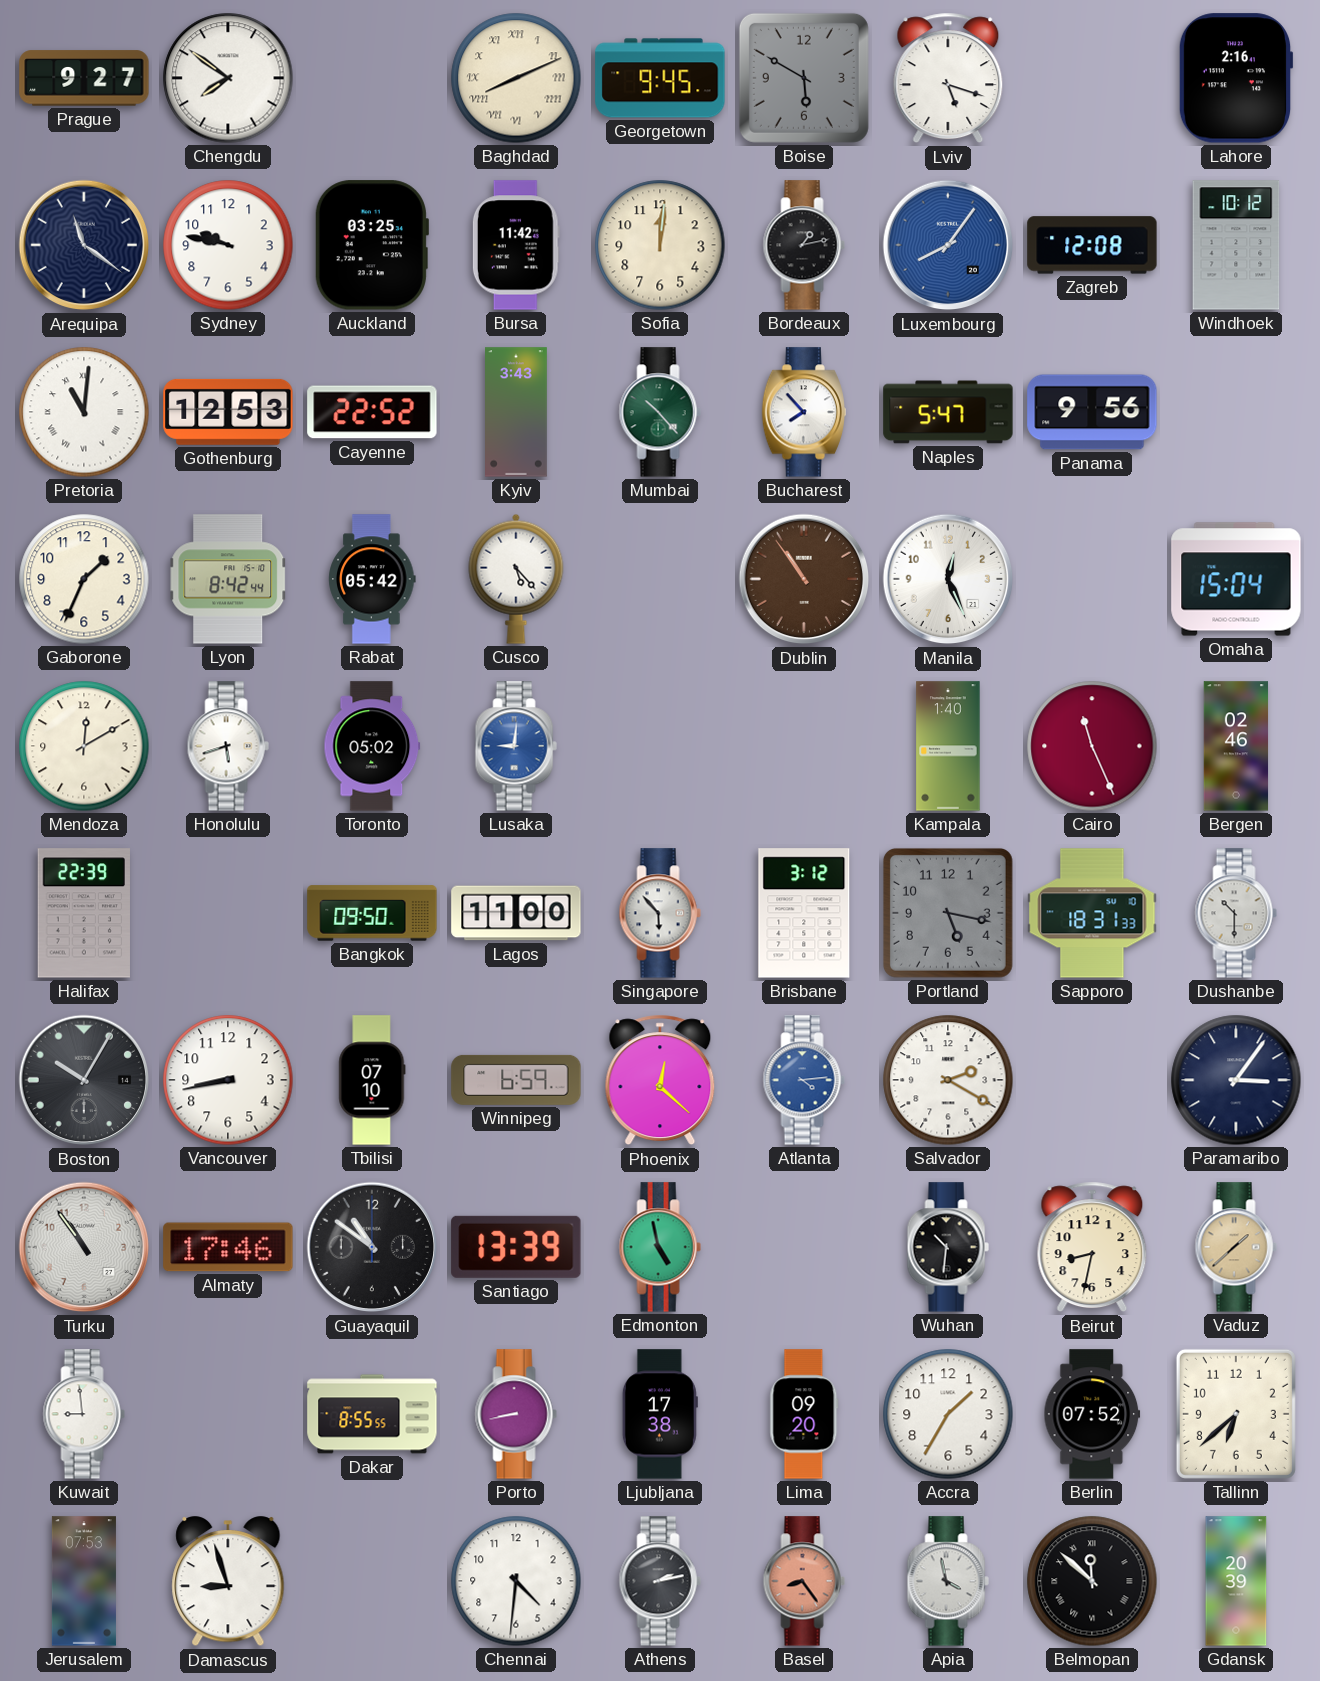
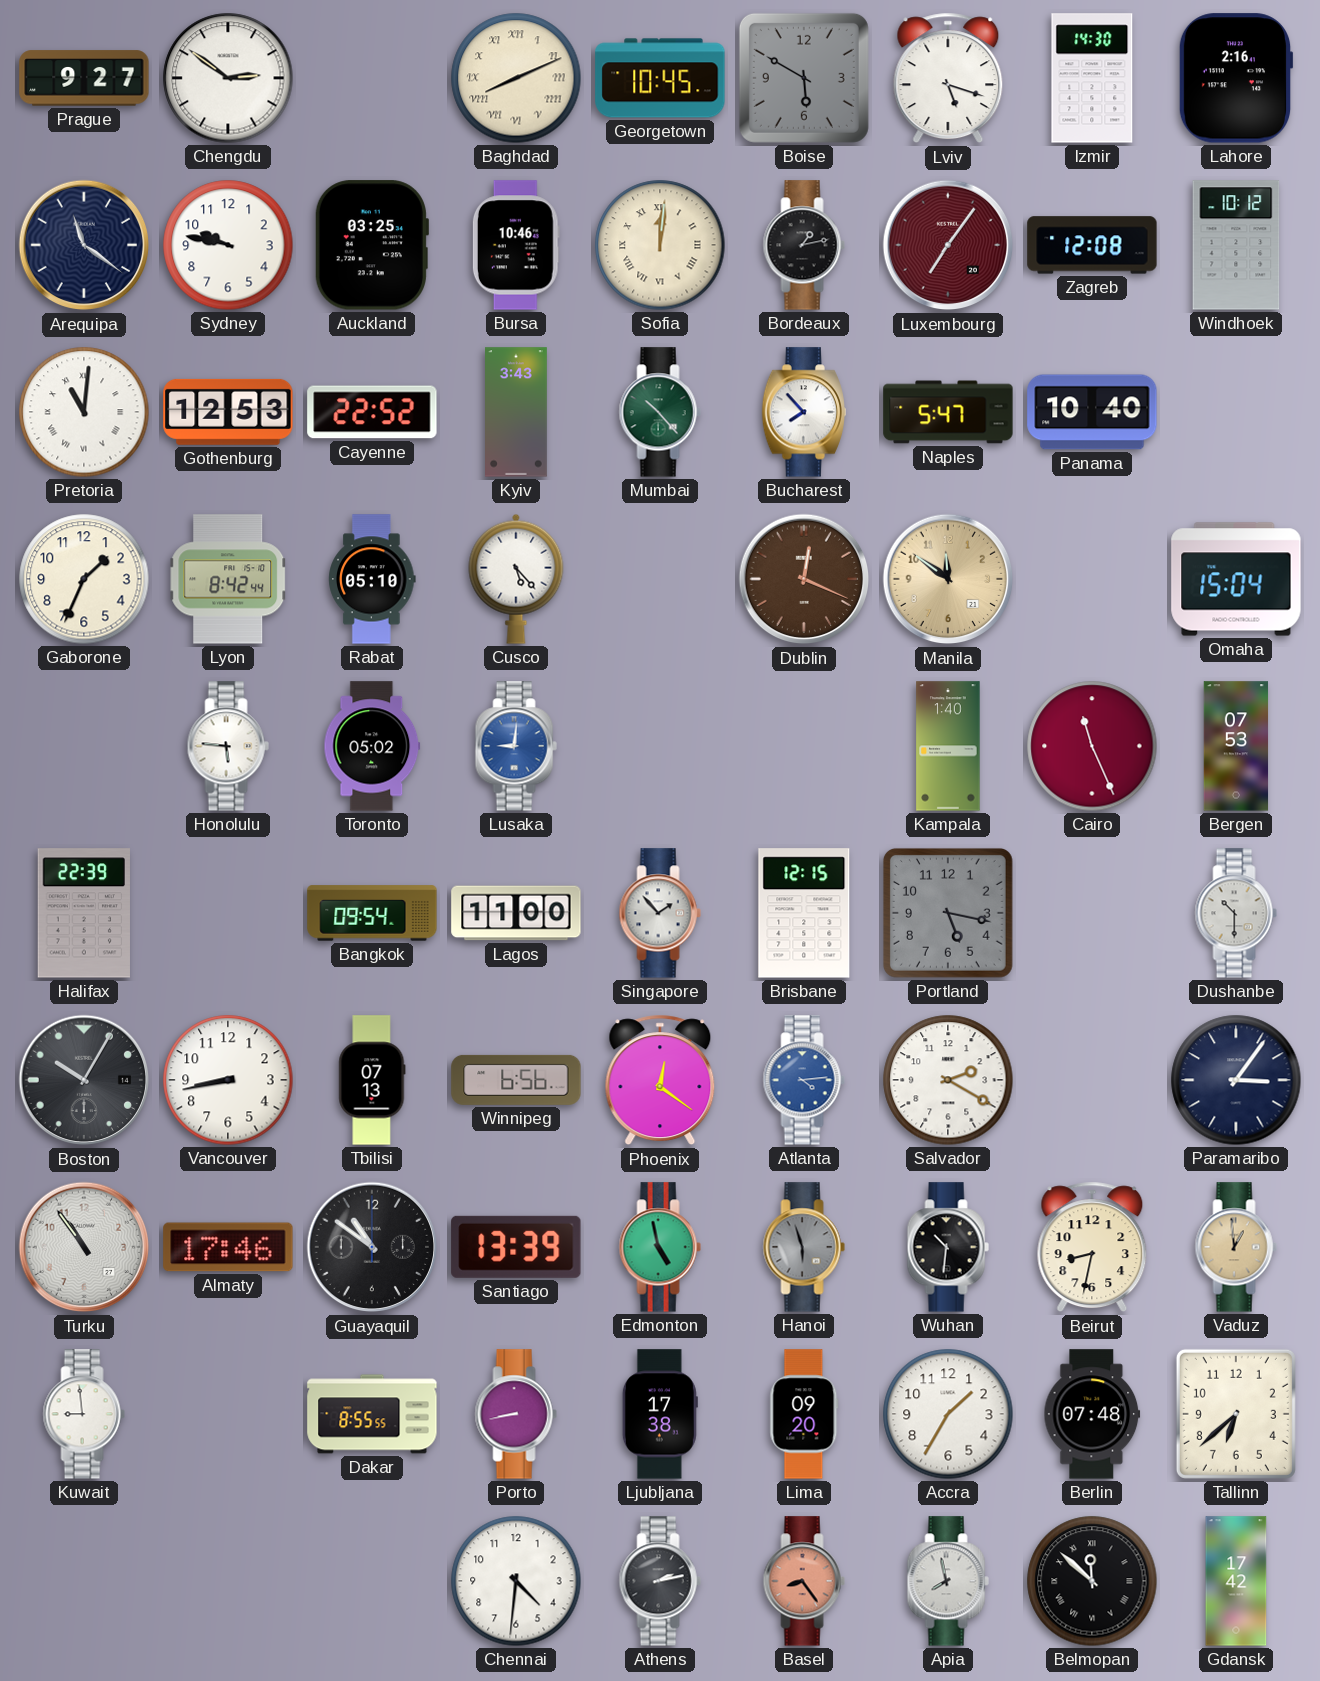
Chengdu: 7:51 -> 2:51
Georgetown: 9:45 -> 10:45
Izmir: none -> 14:30
Bursa: 11:42 -> 10:46
Sofia numerals: Arabic -> Roman
Luxembourg: 8:06 -> 7:06
Luxembourg dial: blue -> burgundy
Panama: 9:56 -> 10:40
Rabat: 05:42 -> 05:10
Dublin: 10:54 -> 12:19
Manila: 12:26 -> 11:51
Manila dial: white -> champagne
Mendoza: 12:10 -> none
Honolulu: 5:42 -> 5:46
Bergen: 02:46 -> 07:53
Bangkok: 09:50 -> 09:54
Singapore: 5:53 -> 1:53
Brisbane: 3:12 -> 12:15
Sapporo: 18:31 -> none
Tbilisi: 07:10 -> 07:13
Winnipeg: 6:59 -> 6:56
Phoenix: 12:22 -> 12:21
Hanoi: none -> 5:57
Vaduz: 1:38 -> 12:59
Berlin: 07:52 -> 07:48
Jerusalem: 07:53 -> none
Damascus: 8:57 -> none
Apia: 3:58 -> 7:58
Gdansk: 20:39 -> 17:42
